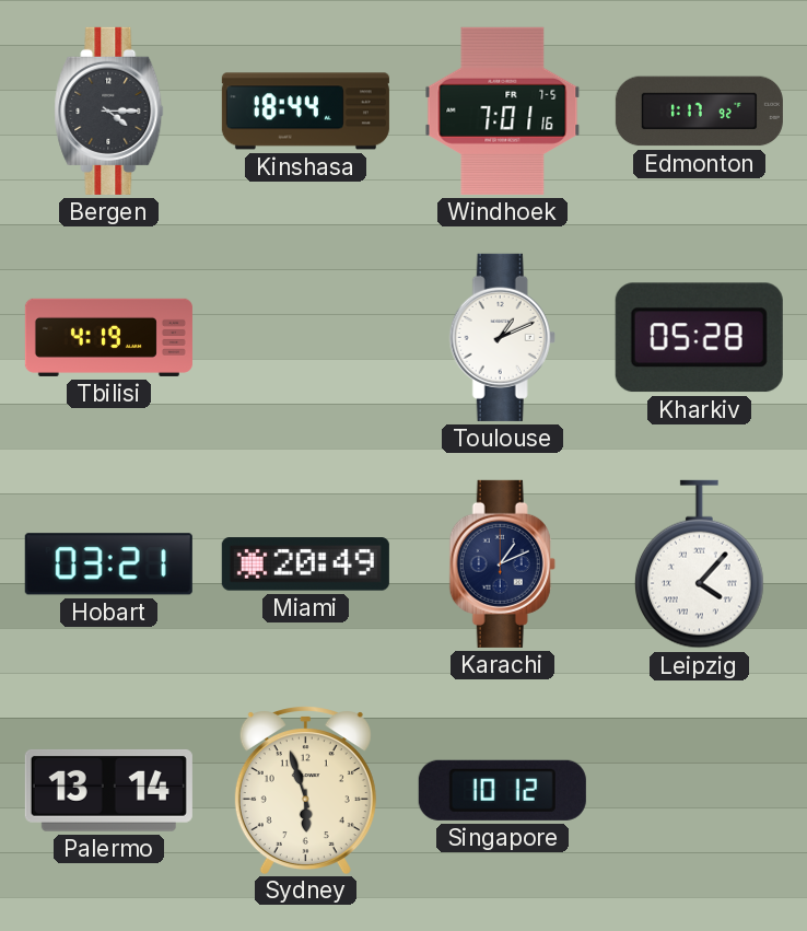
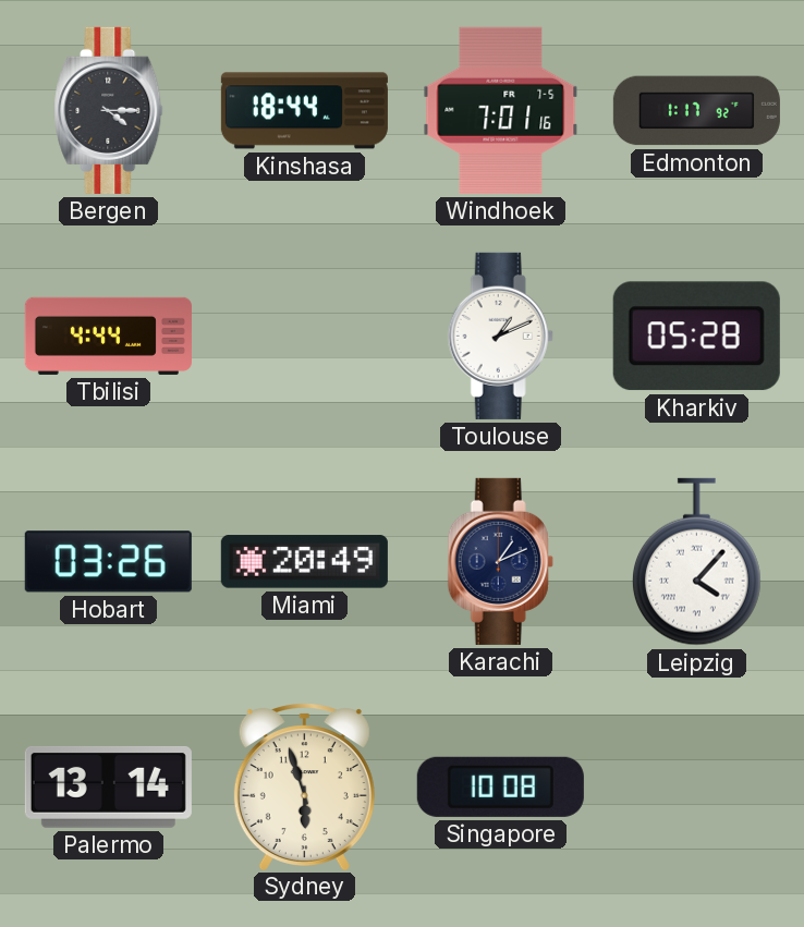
Tbilisi: 4:19 -> 4:44
Hobart: 03:21 -> 03:26
Singapore: 10:12 -> 10:08
